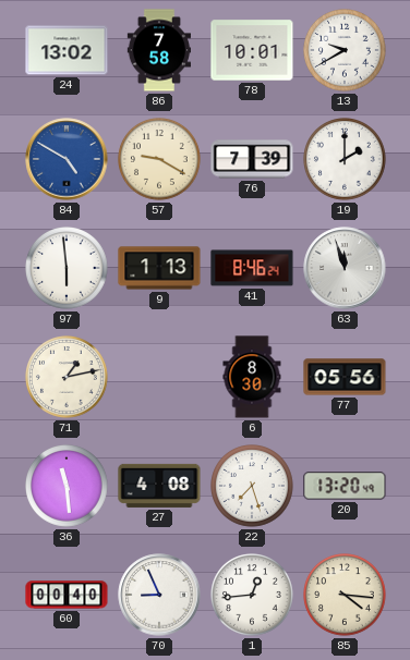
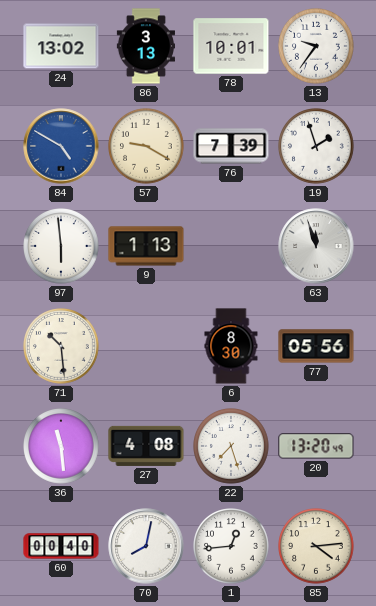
86: 7:58 -> 3:13
13: 9:40 -> 9:36
19: 2:00 -> 1:57
41: 8:46 -> none
71: 1:13 -> 10:29
70: 8:56 -> 8:02
85: 4:16 -> 4:14
